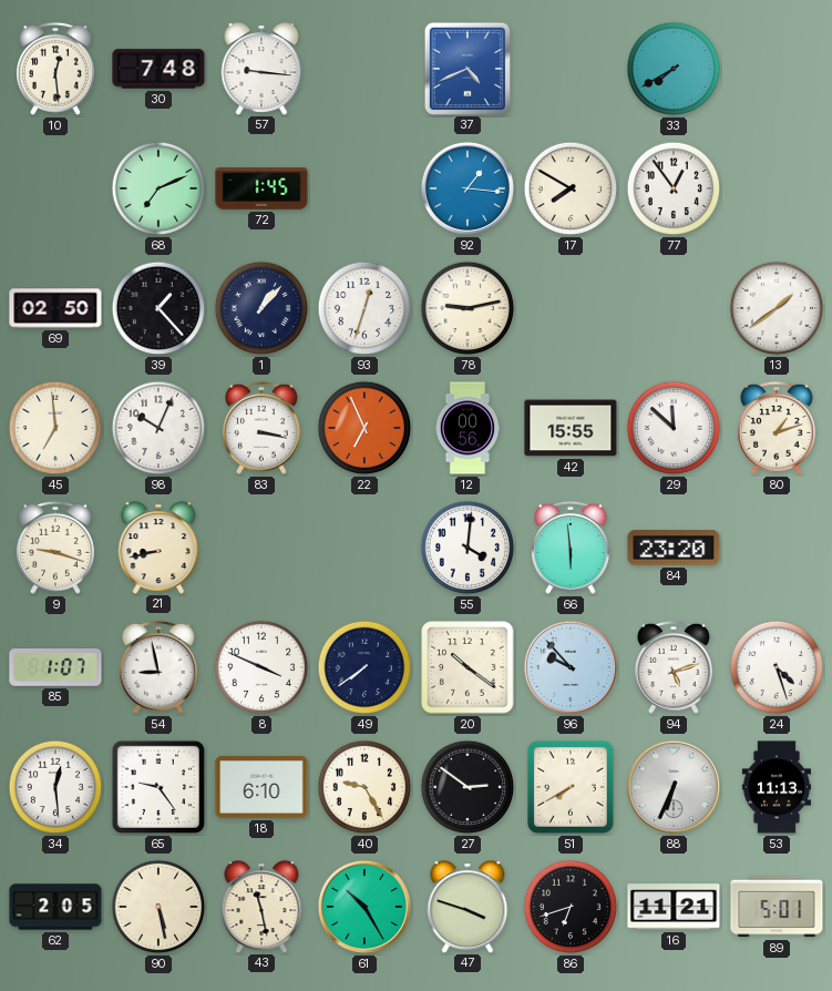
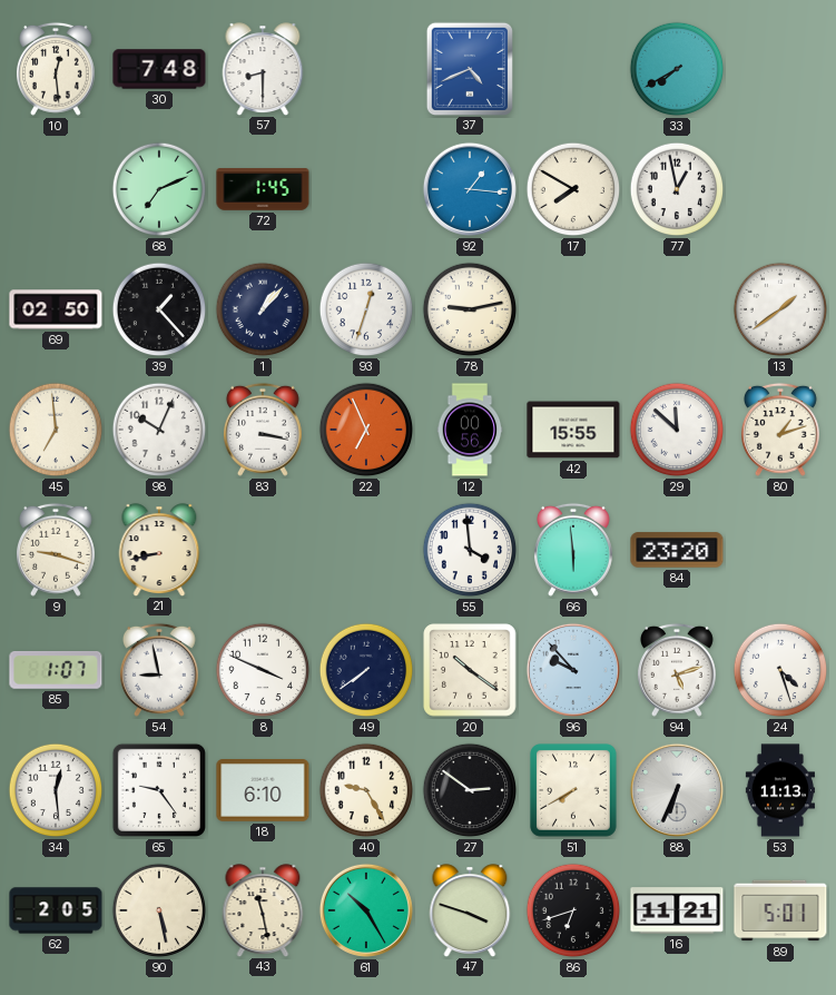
57: 9:16 -> 8:30
77: 12:54 -> 12:58
55: 4:01 -> 3:59
